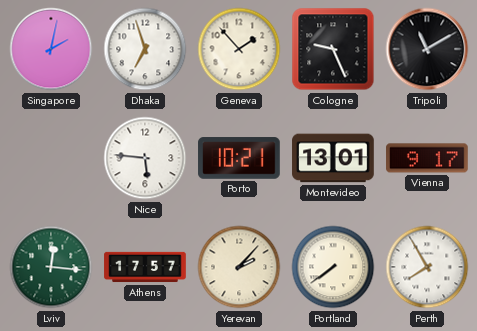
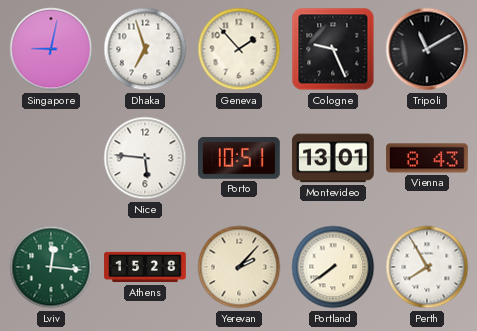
Singapore: 2:02 -> 9:02
Porto: 10:21 -> 10:51
Vienna: 9:17 -> 8:43
Athens: 17:57 -> 15:28
